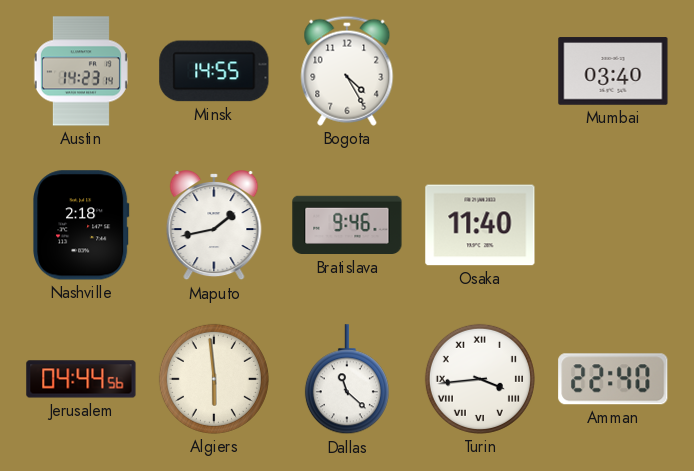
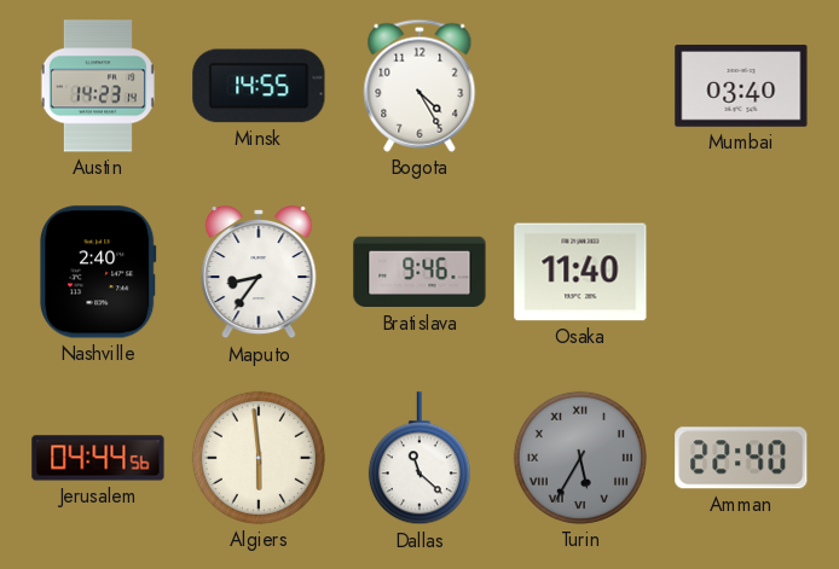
Nashville: 2:18 -> 2:40
Maputo: 1:43 -> 8:36
Turin: 3:44 -> 5:35
Turin dial: white -> grey
